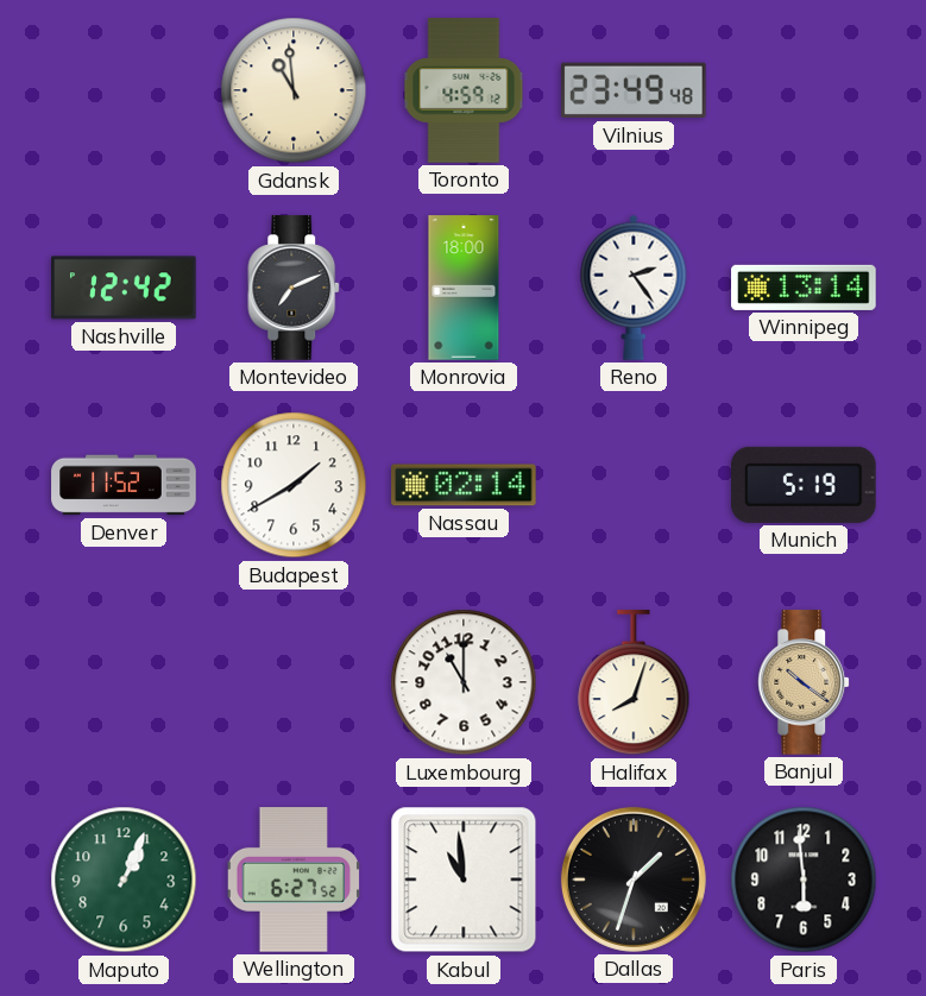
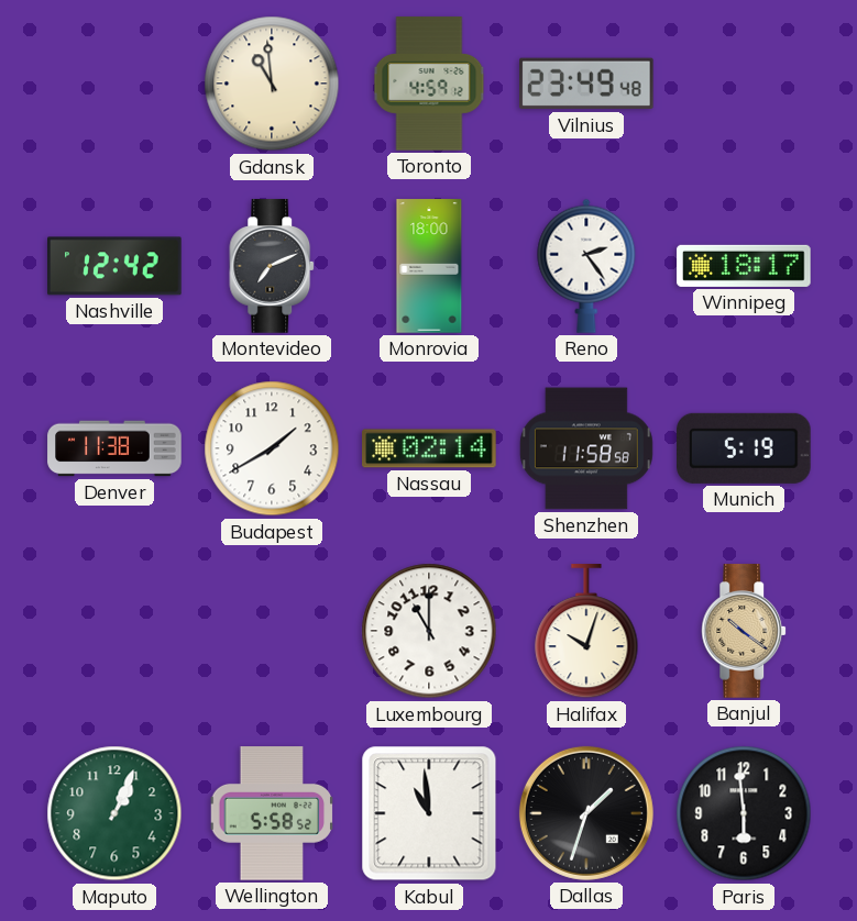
Winnipeg: 13:14 -> 18:17
Denver: 11:52 -> 11:38
Shenzhen: none -> 11:58
Halifax: 8:03 -> 10:03
Wellington: 6:27 -> 5:58
